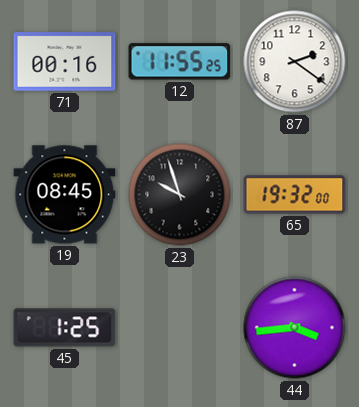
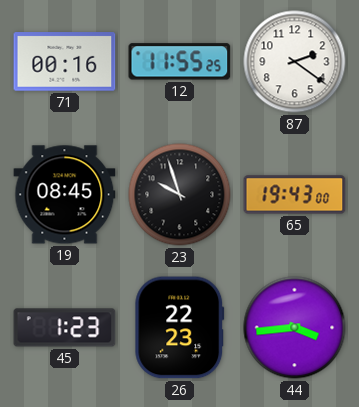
65: 19:32 -> 19:43
45: 1:25 -> 1:23
26: none -> 22:23
